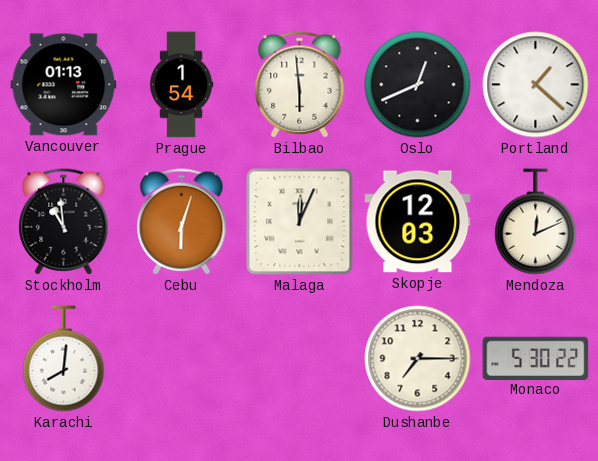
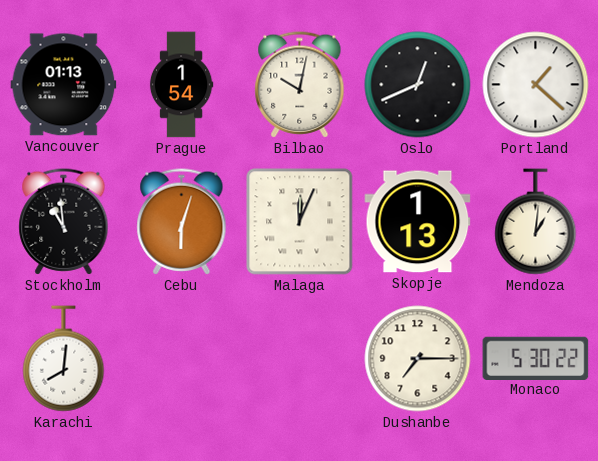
Bilbao: 5:59 -> 10:02
Skopje: 12:03 -> 1:13
Mendoza: 12:11 -> 1:01
